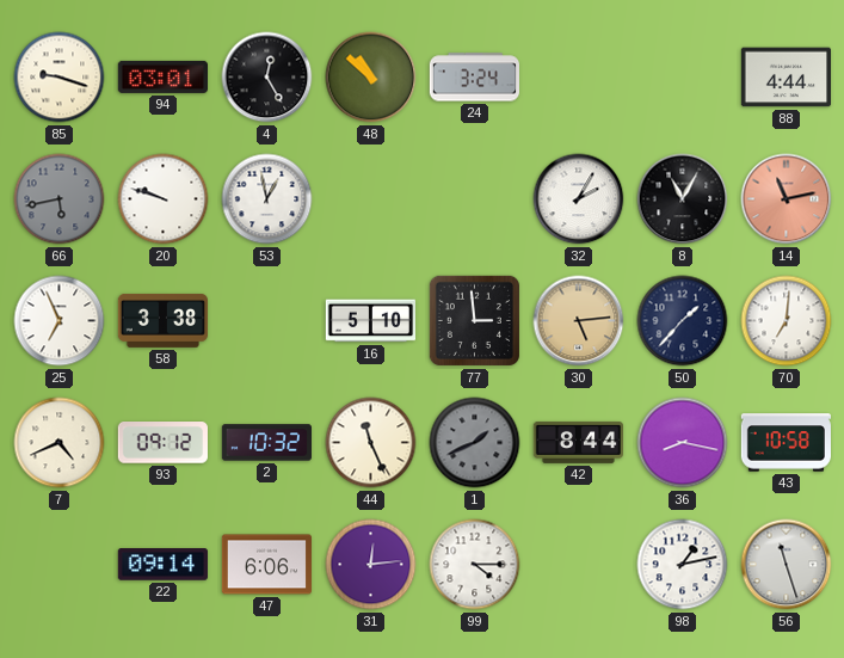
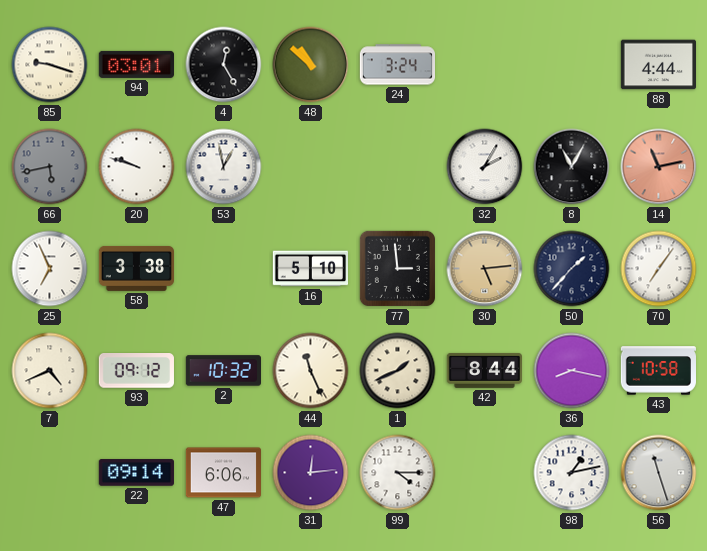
70: 7:01 -> 7:06
1 dial: grey -> cream
